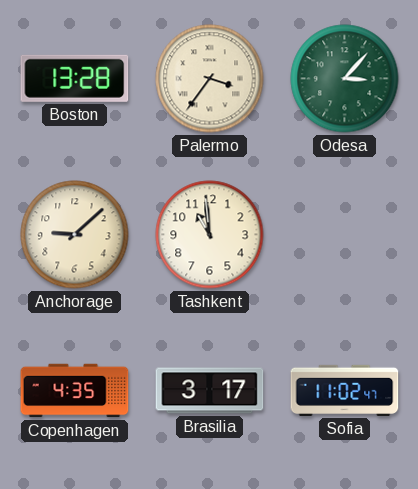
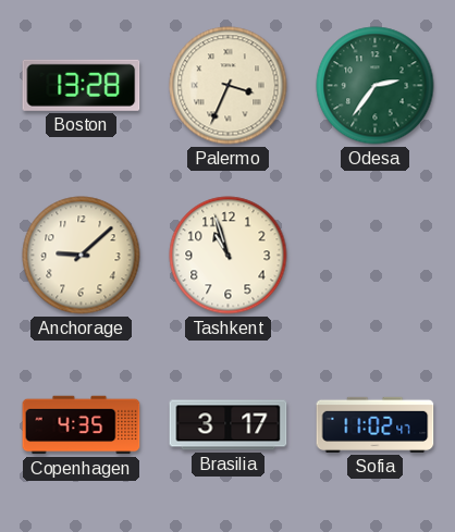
Palermo: 3:36 -> 3:34
Odesa: 3:07 -> 2:36
Tashkent: 10:59 -> 10:57
